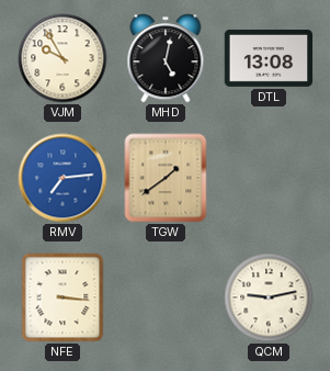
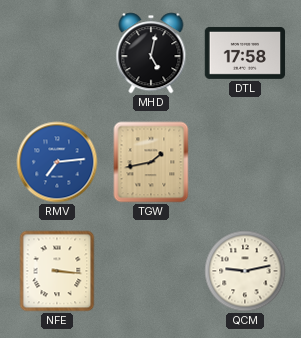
VJM: 9:55 -> none
DTL: 13:08 -> 17:58
TGW: 1:39 -> 1:43
